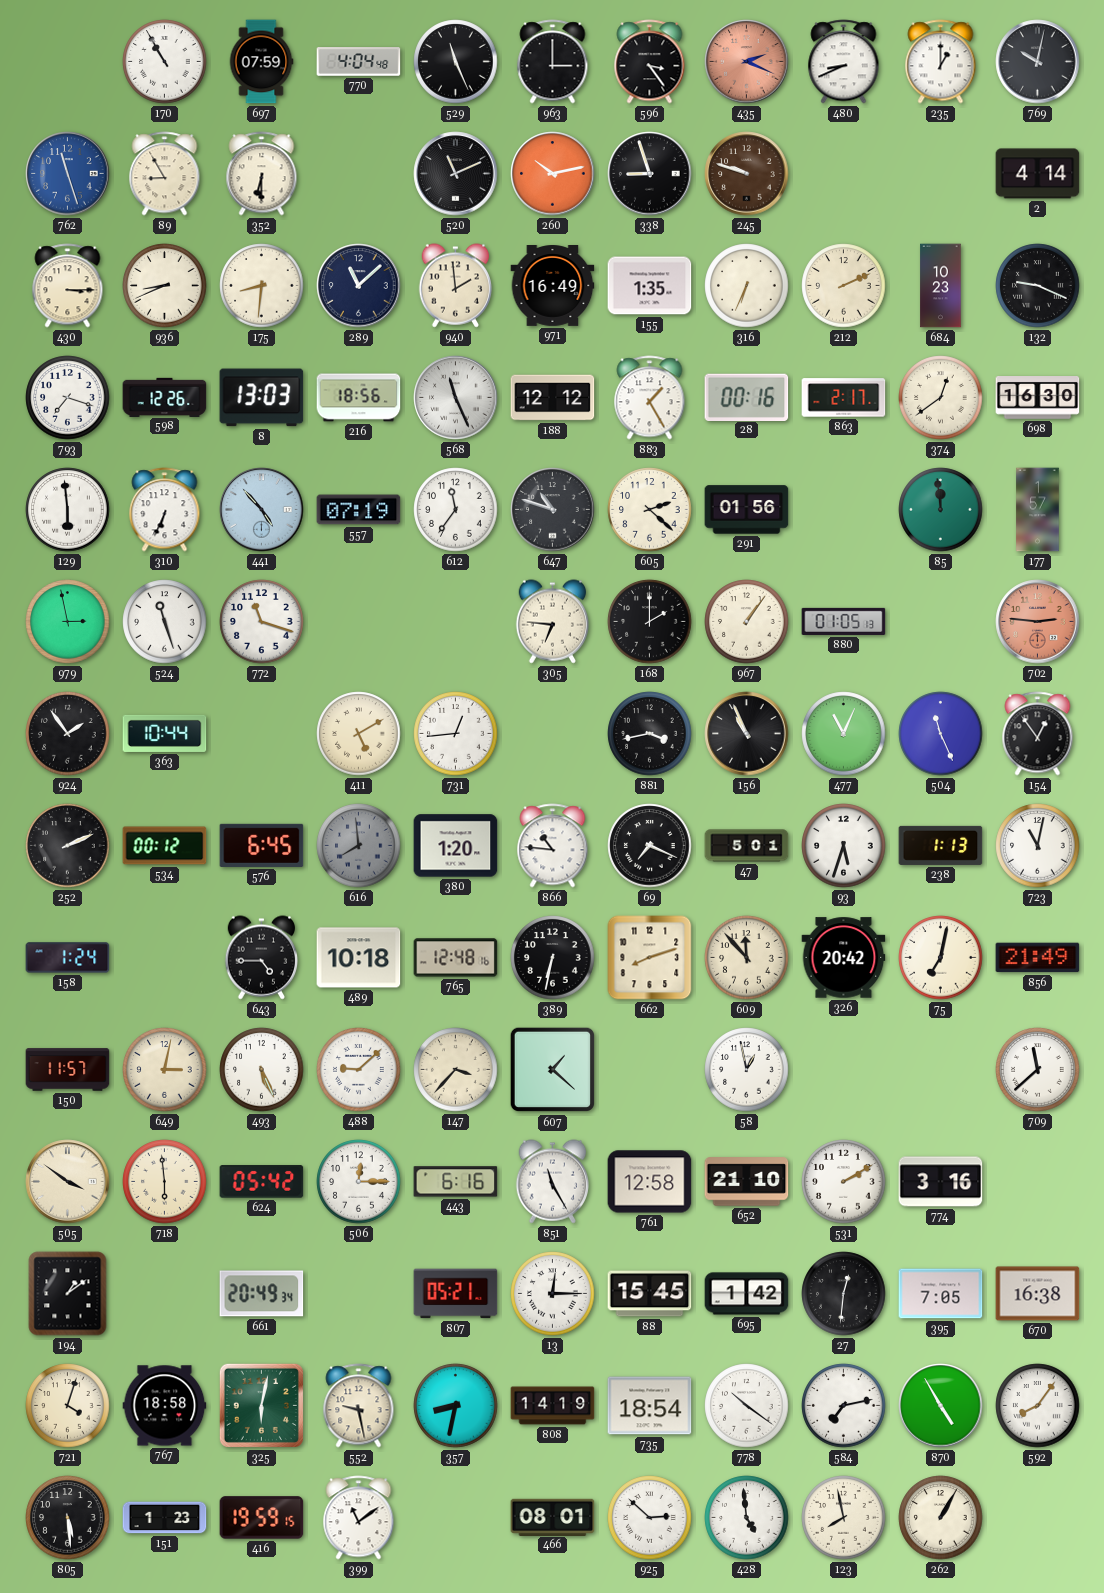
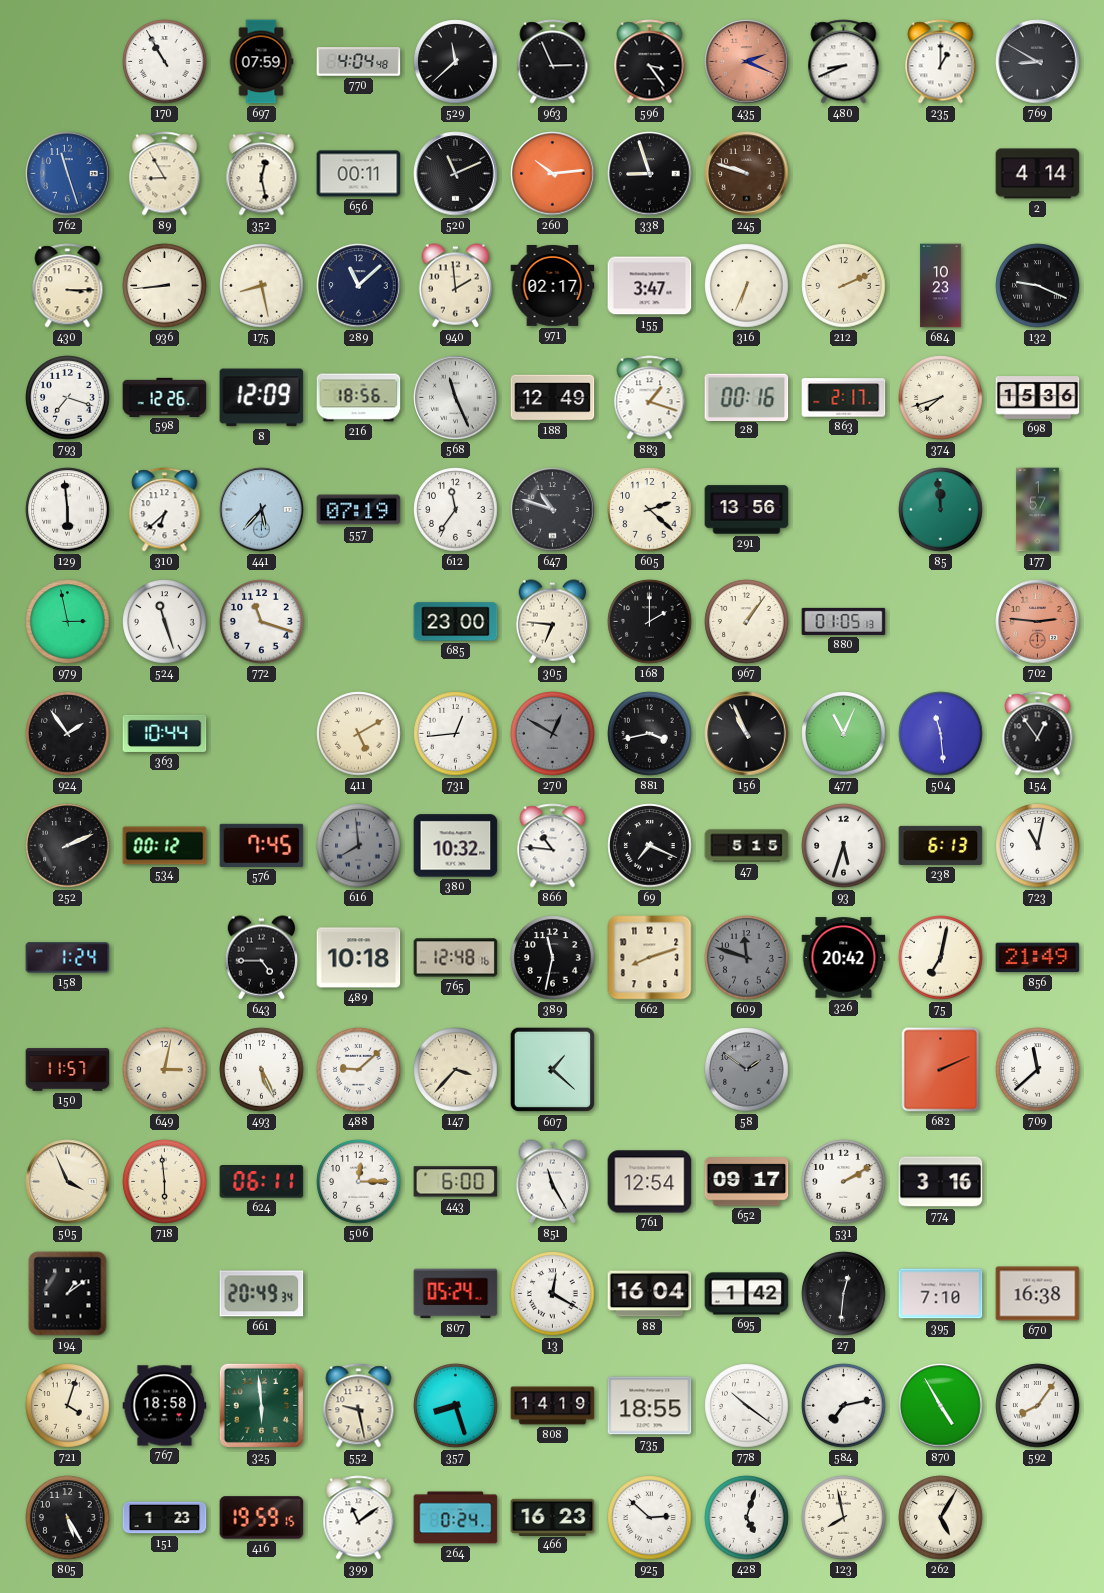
529: 11:26 -> 11:38
963: 3:00 -> 2:56
769: 10:02 -> 8:50
352: 6:30 -> 12:28
656: none -> 00:11
260: 10:13 -> 10:14
936: 8:41 -> 8:44
175: 8:31 -> 8:28
971: 16:49 -> 02:17
155: 1:35 -> 3:47
8: 13:03 -> 12:09
188: 12:12 -> 12:49
883: 1:25 -> 1:18
374: 12:39 -> 7:42
698: 16:30 -> 15:36
310: 6:34 -> 6:38
441: 4:53 -> 5:37
291: 01:56 -> 13:56
685: none -> 23:00
270: none -> 12:50
504: 11:26 -> 11:29
576: 6:45 -> 7:45
380: 1:20 -> 10:32
47: 5:01 -> 5:15
238: 1:13 -> 6:13
389: 6:32 -> 11:32
609: 11:53 -> 11:48
609 dial: cream -> grey
58: 12:58 -> 1:51
58 dial: white -> grey
682: none -> 2:11
505: 3:51 -> 3:56
624: 05:42 -> 06:11
443: 6:16 -> 6:00
761: 12:58 -> 12:54
652: 21:10 -> 09:17
807: 05:21 -> 05:24
13: 12:15 -> 12:20
88: 15:45 -> 16:04
395: 7:05 -> 7:10
325: 6:02 -> 5:59
357: 8:32 -> 8:27
735: 18:54 -> 18:55
805: 5:29 -> 5:25
264: none -> 0:24
466: 08:01 -> 16:23
428: 4:59 -> 5:03
262: 1:05 -> 5:05
